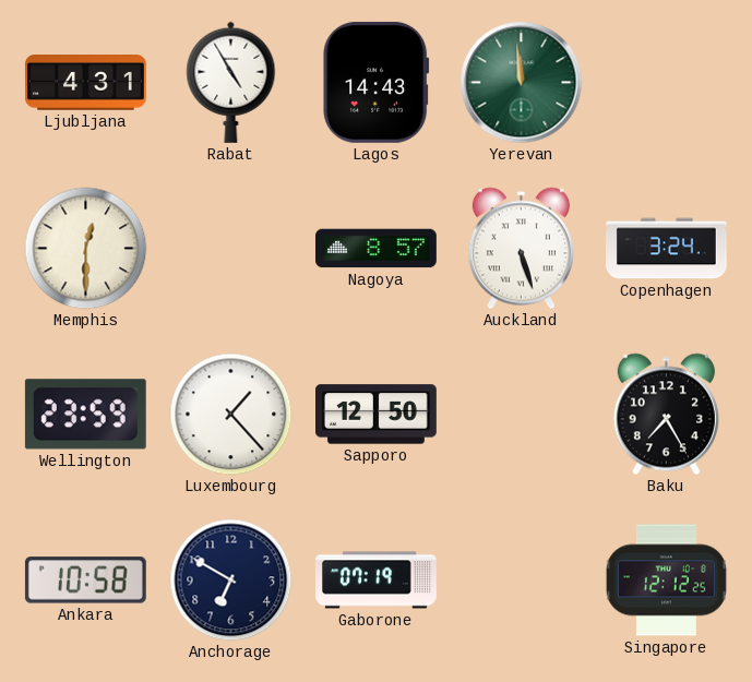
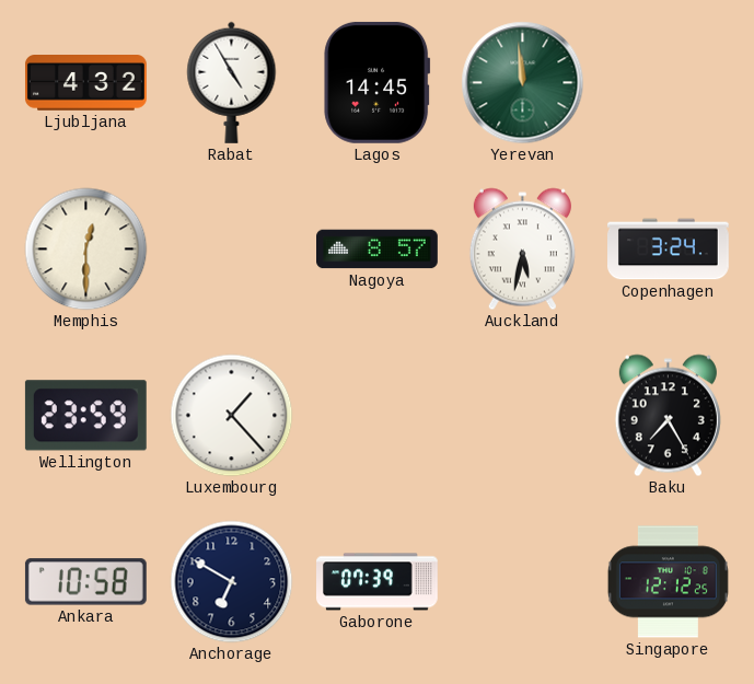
Ljubljana: 4:31 -> 4:32
Lagos: 14:43 -> 14:45
Auckland: 5:27 -> 5:32
Sapporo: 12:50 -> none
Gaborone: 07:19 -> 07:39
